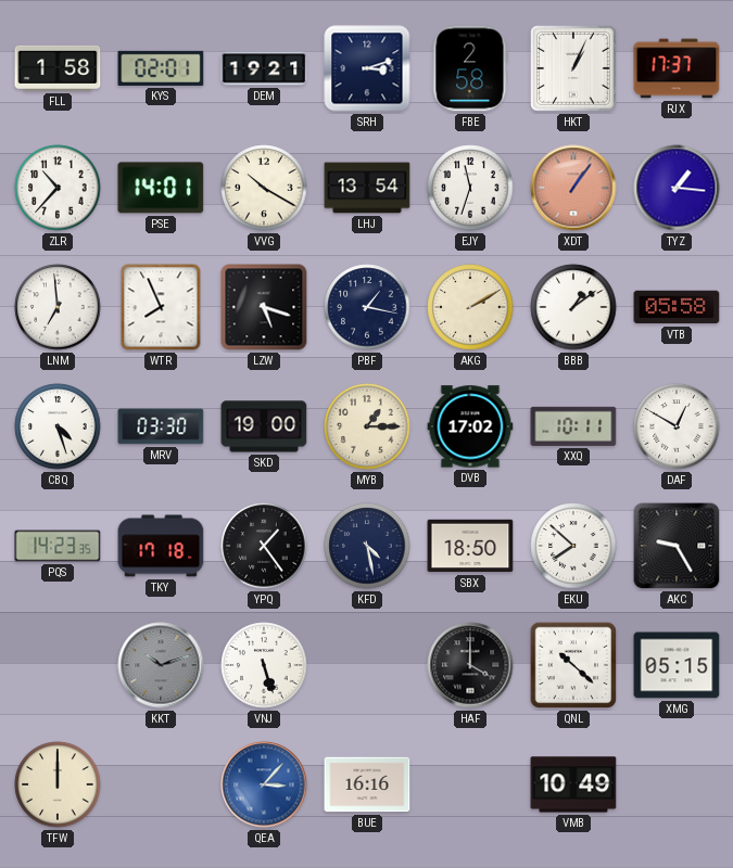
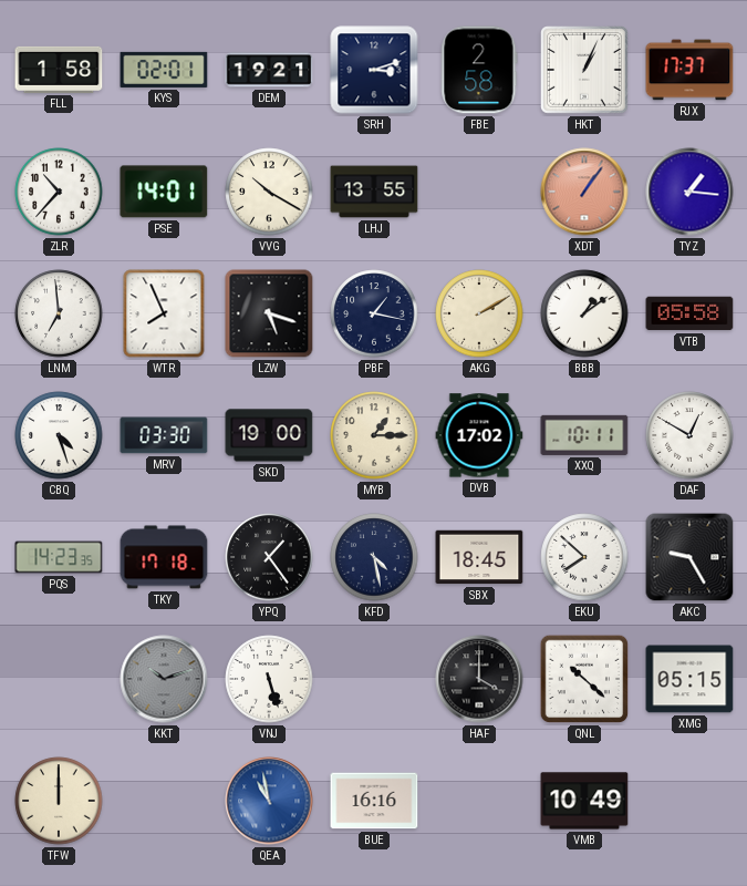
LHJ: 13:54 -> 13:55
EJY: 11:33 -> none
SBX: 18:50 -> 18:45
QEA: 3:07 -> 10:58
